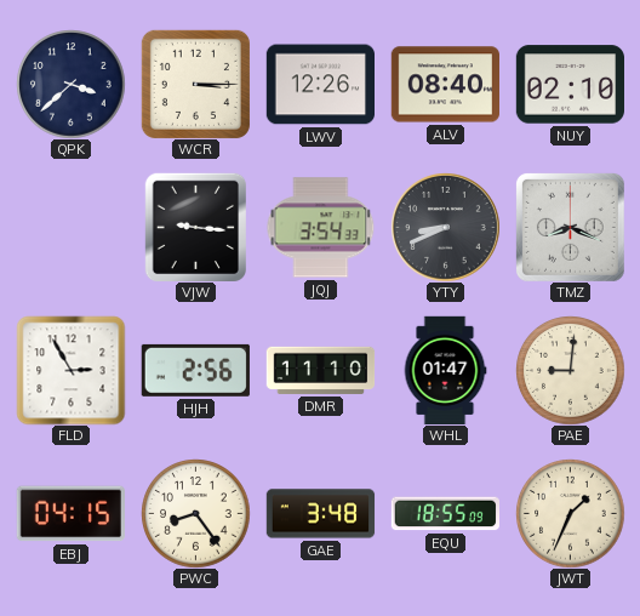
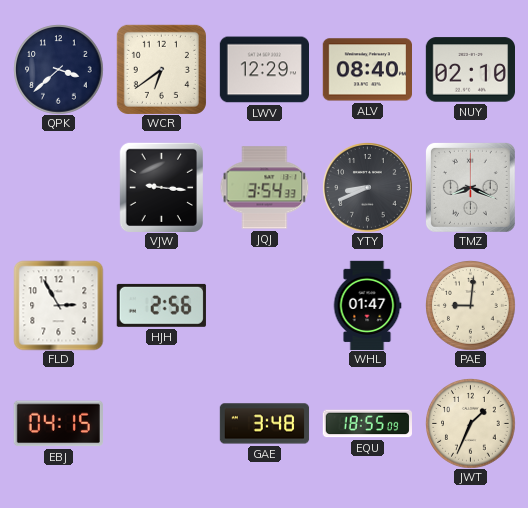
WCR: 3:15 -> 6:39
LWV: 12:26 -> 12:29
DMR: 11:10 -> none
PWC: 8:24 -> none
